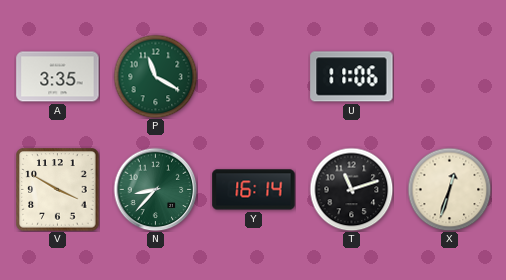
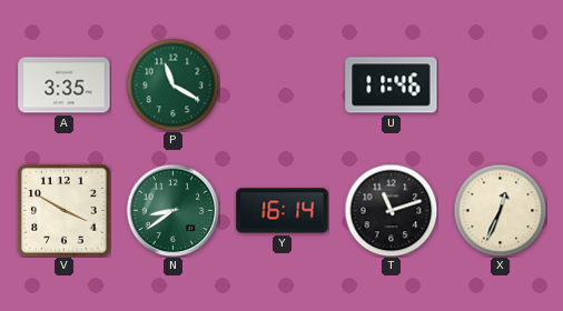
U: 11:06 -> 11:46
N: 8:37 -> 8:39
X: 12:33 -> 12:34
